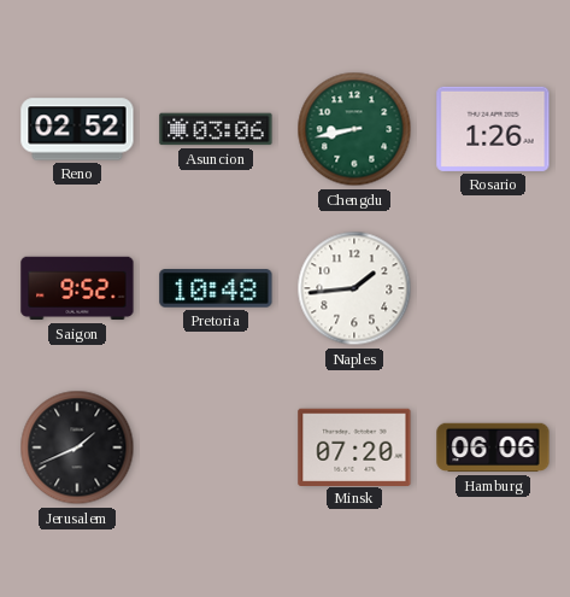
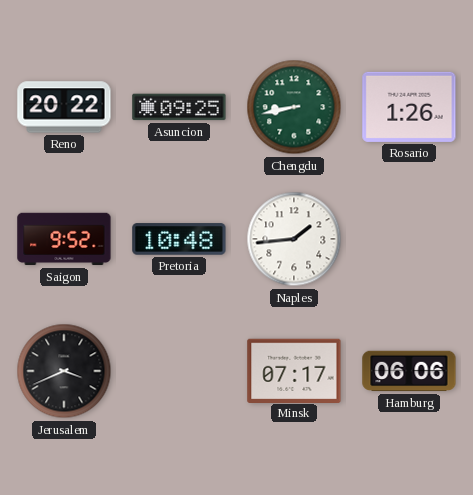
Reno: 02:52 -> 20:22
Asuncion: 03:06 -> 09:25
Jerusalem: 1:41 -> 3:41
Minsk: 07:20 -> 07:17
